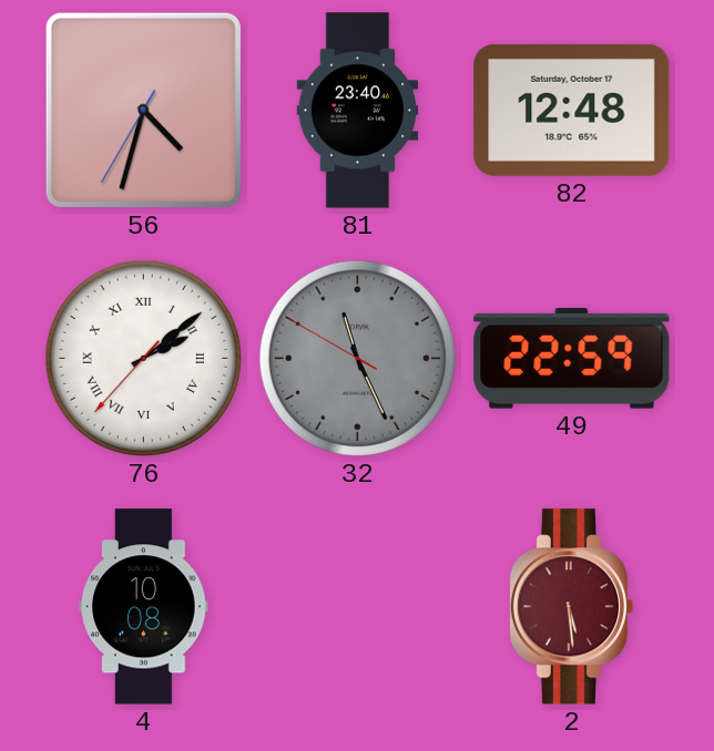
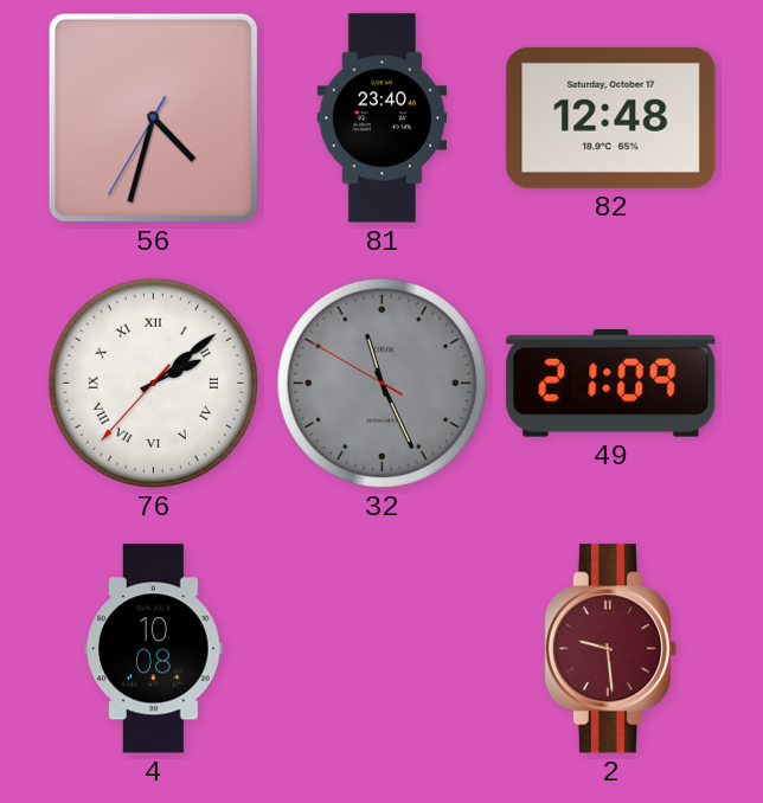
49: 22:59 -> 21:09
2: 5:29 -> 9:29
